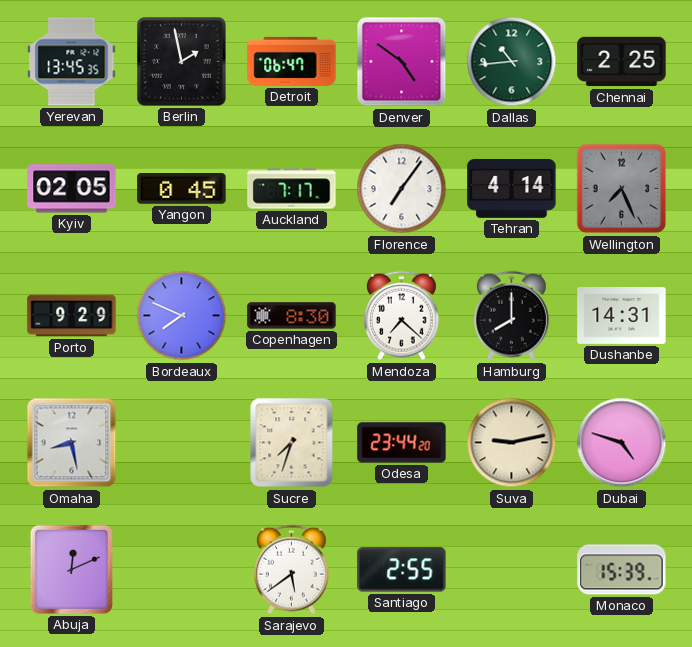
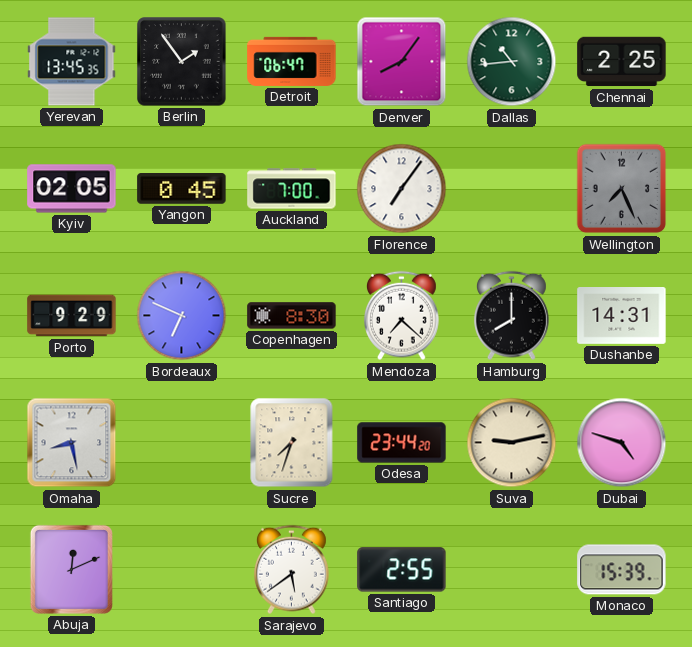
Berlin: 1:58 -> 1:54
Denver: 4:51 -> 8:06
Auckland: 7:17 -> 7:00
Tehran: 4:14 -> none
Bordeaux: 7:49 -> 6:49
